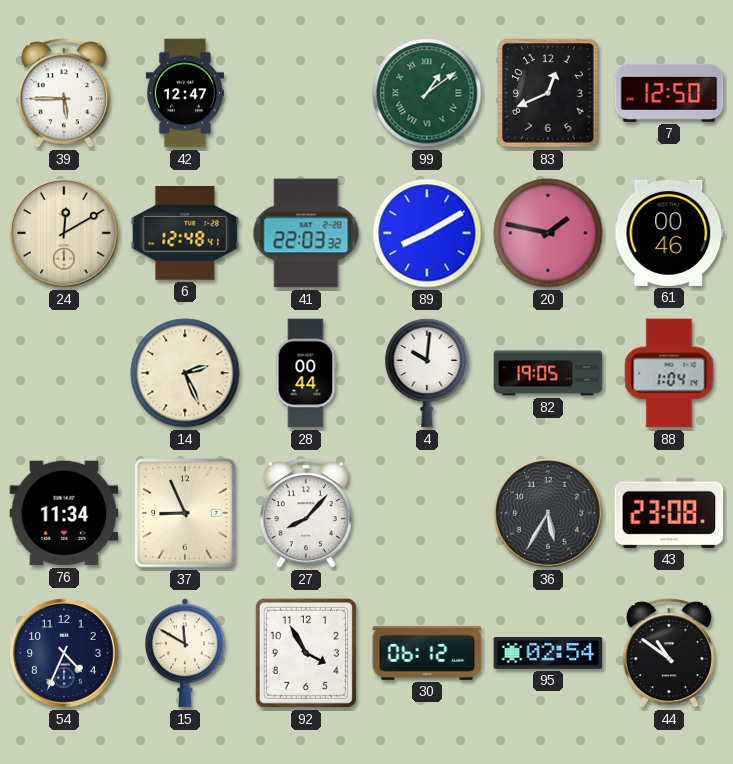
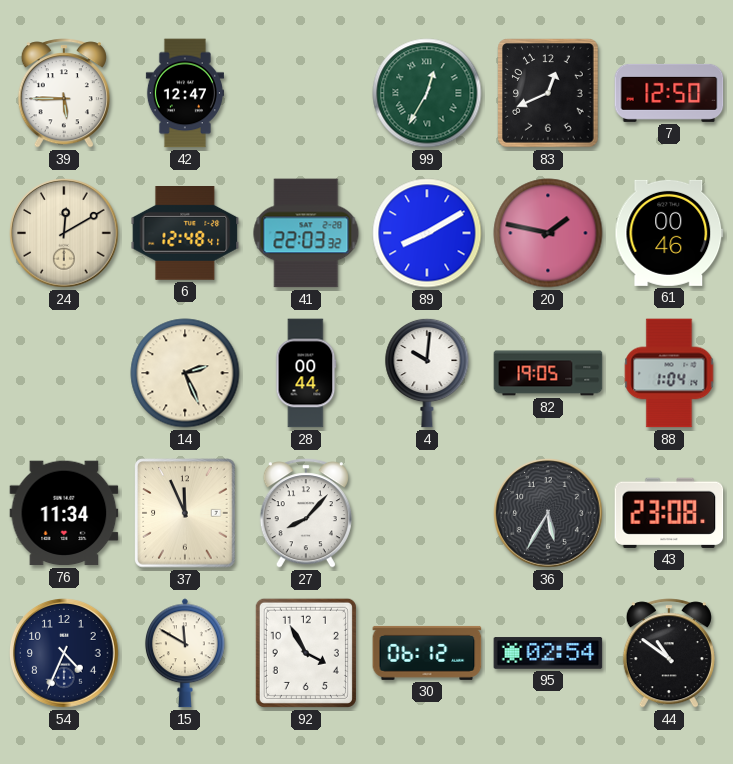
99: 1:09 -> 12:35
37: 8:56 -> 11:56
